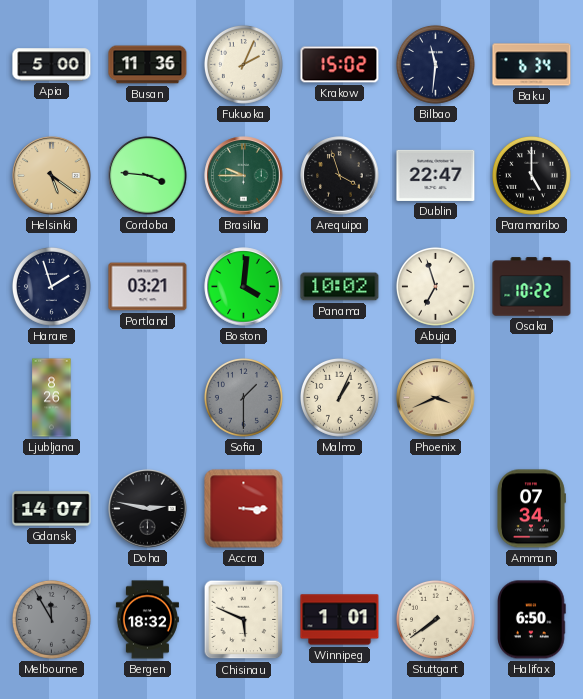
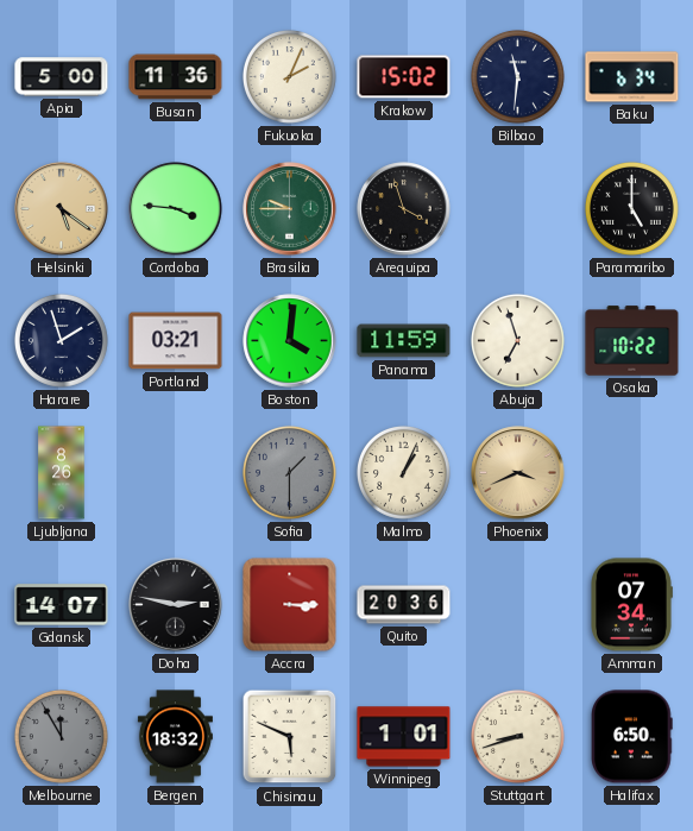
Dublin: 22:47 -> none
Panama: 10:02 -> 11:59
Quito: none -> 20:36
Stuttgart: 7:39 -> 8:42
